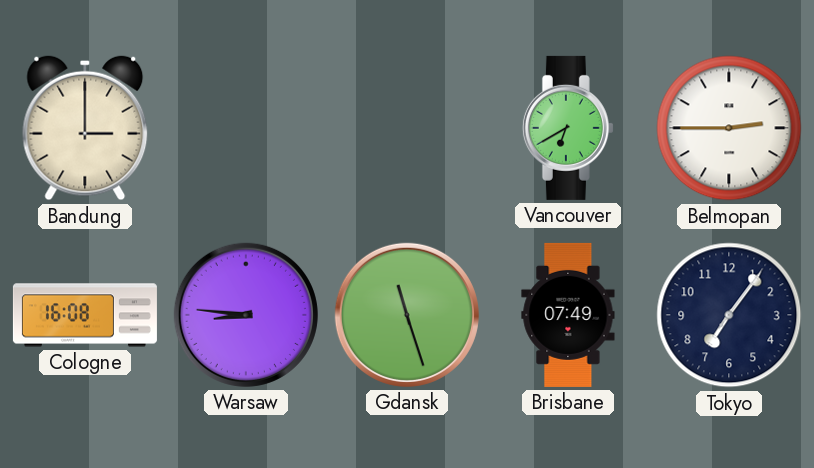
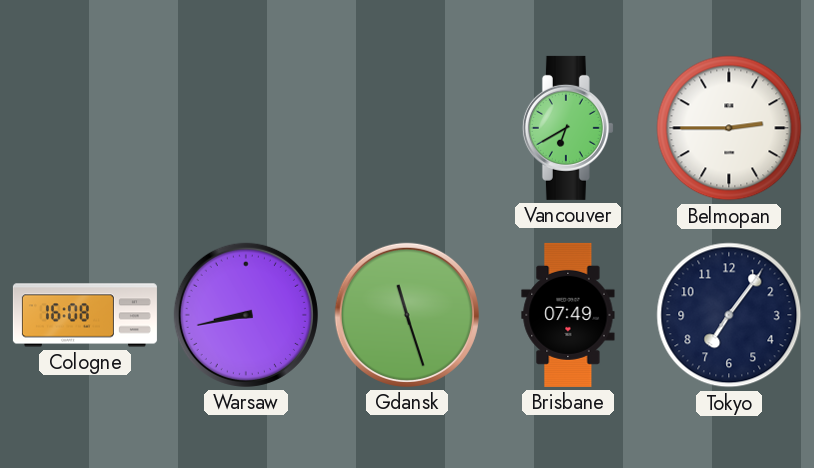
Bandung: 3:00 -> none
Warsaw: 8:46 -> 8:43
